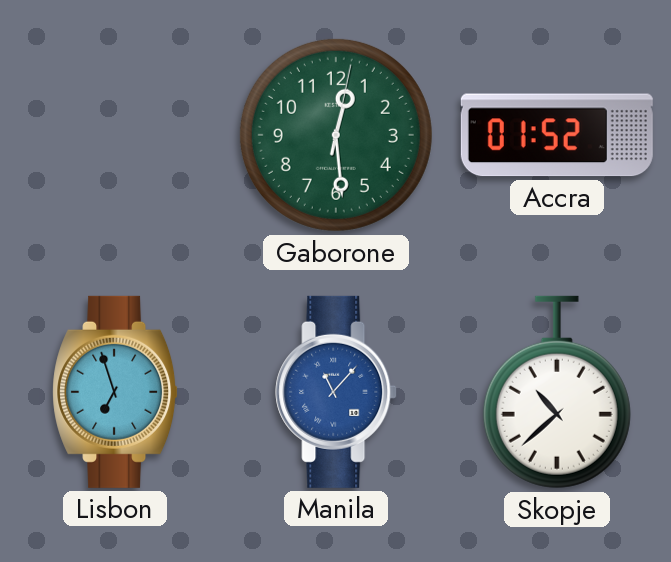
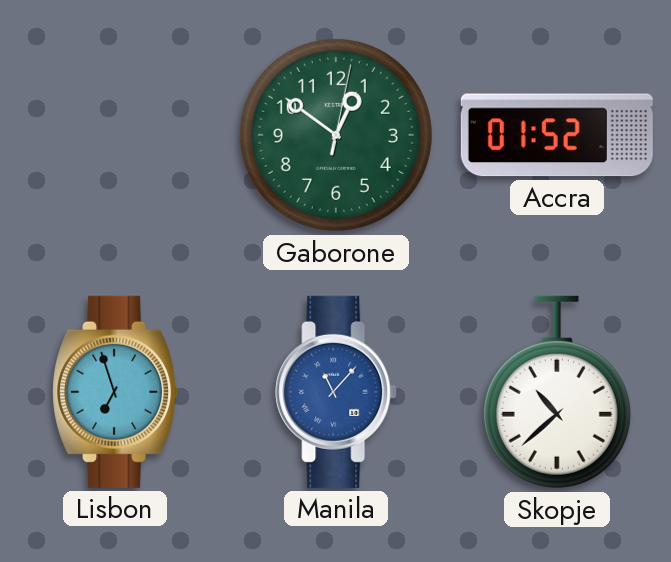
Gaborone: 12:29 -> 12:51
